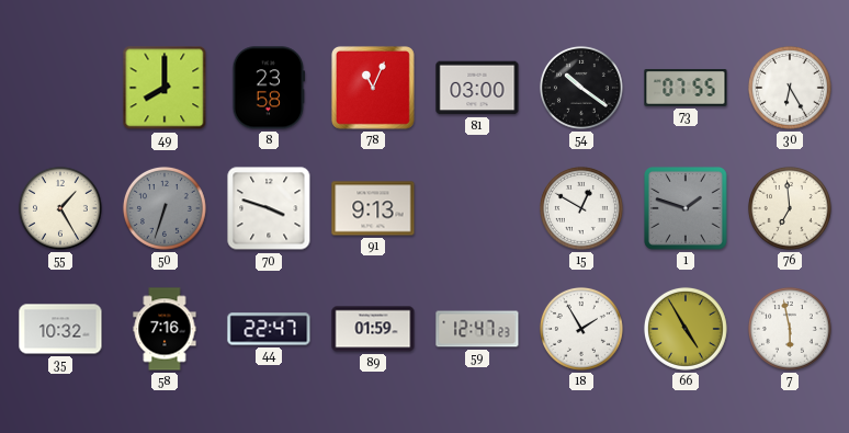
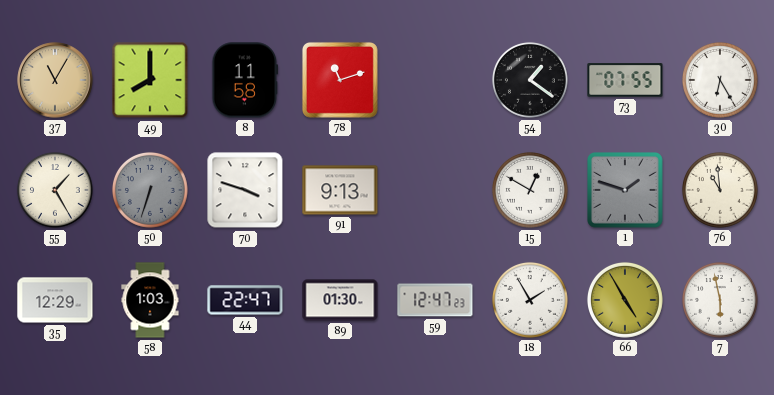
37: none -> 11:05
8: 23:58 -> 11:58
78: 11:04 -> 11:12
81: 03:00 -> none
54: 10:21 -> 1:21
76: 6:59 -> 10:59
35: 10:32 -> 12:29
58: 7:16 -> 1:03
89: 01:59 -> 01:30
